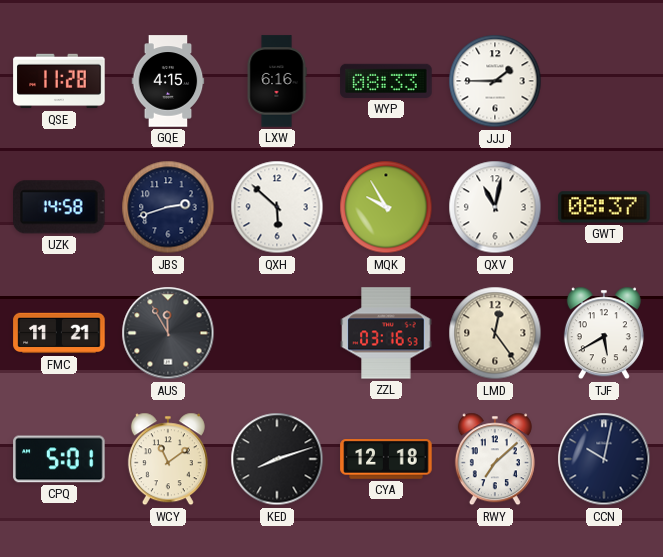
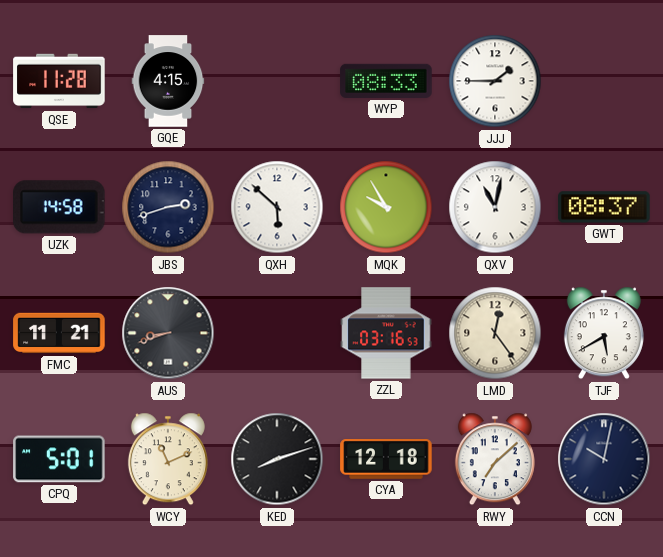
LXW: 6:16 -> none
AUS: 11:55 -> 8:42
WCY: 11:09 -> 11:11
